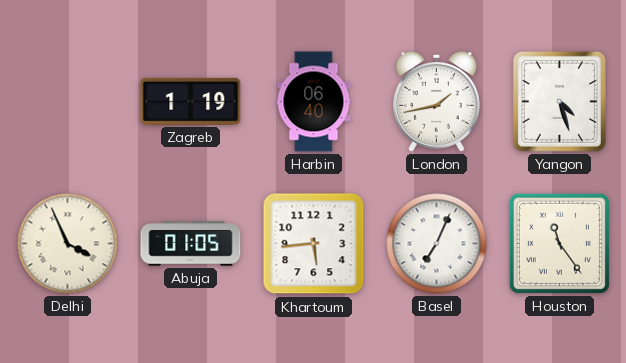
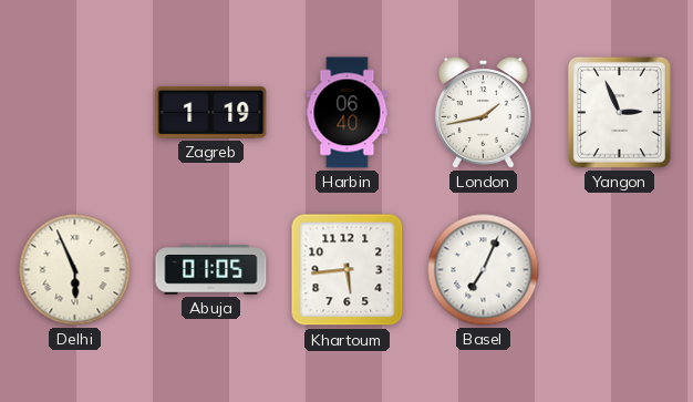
Yangon: 4:27 -> 2:56
Delhi: 3:56 -> 5:56
Houston: 11:24 -> none
